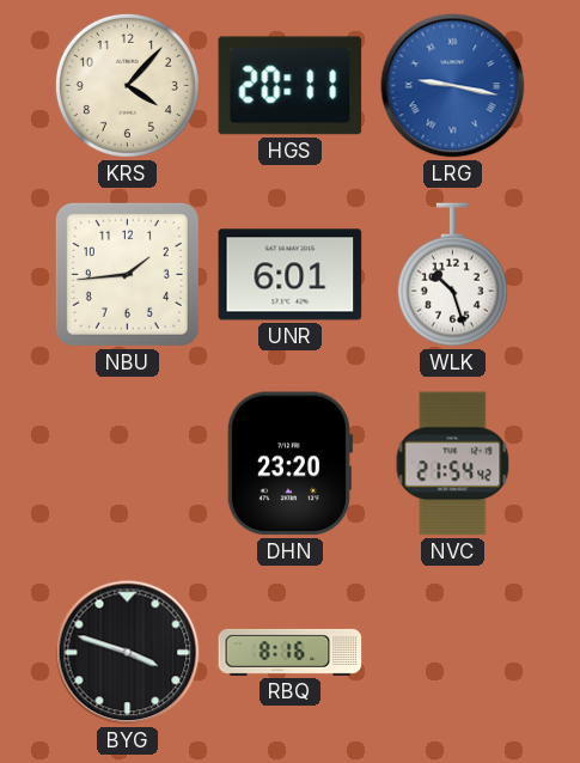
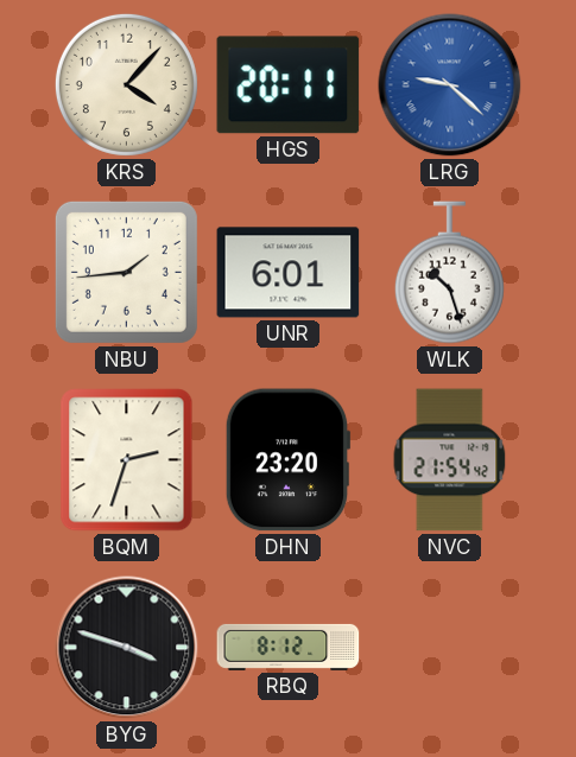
LRG: 9:17 -> 9:22
BQM: none -> 2:33
RBQ: 8:16 -> 8:12
